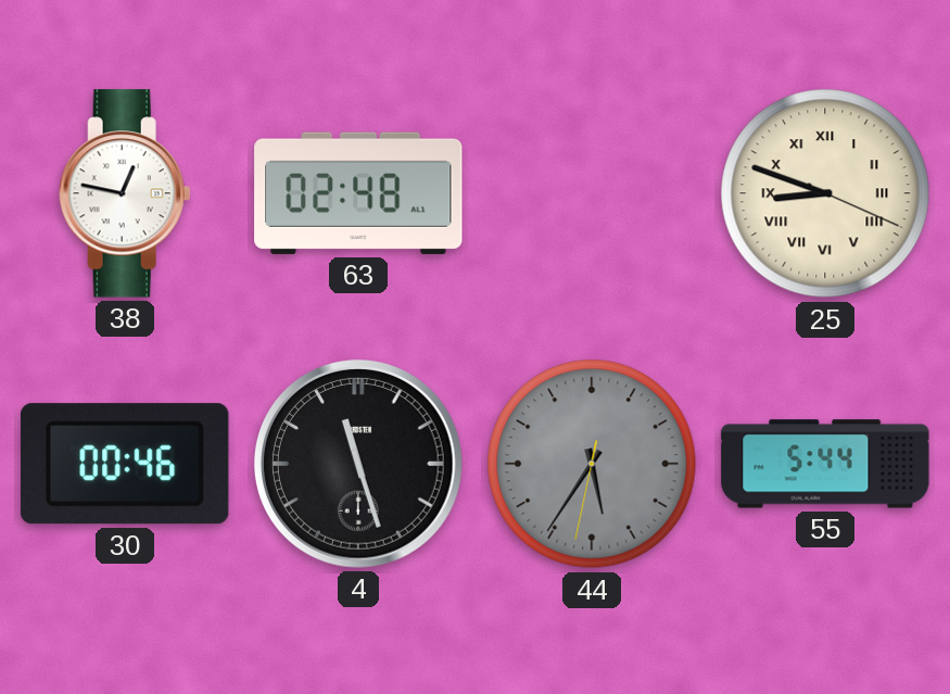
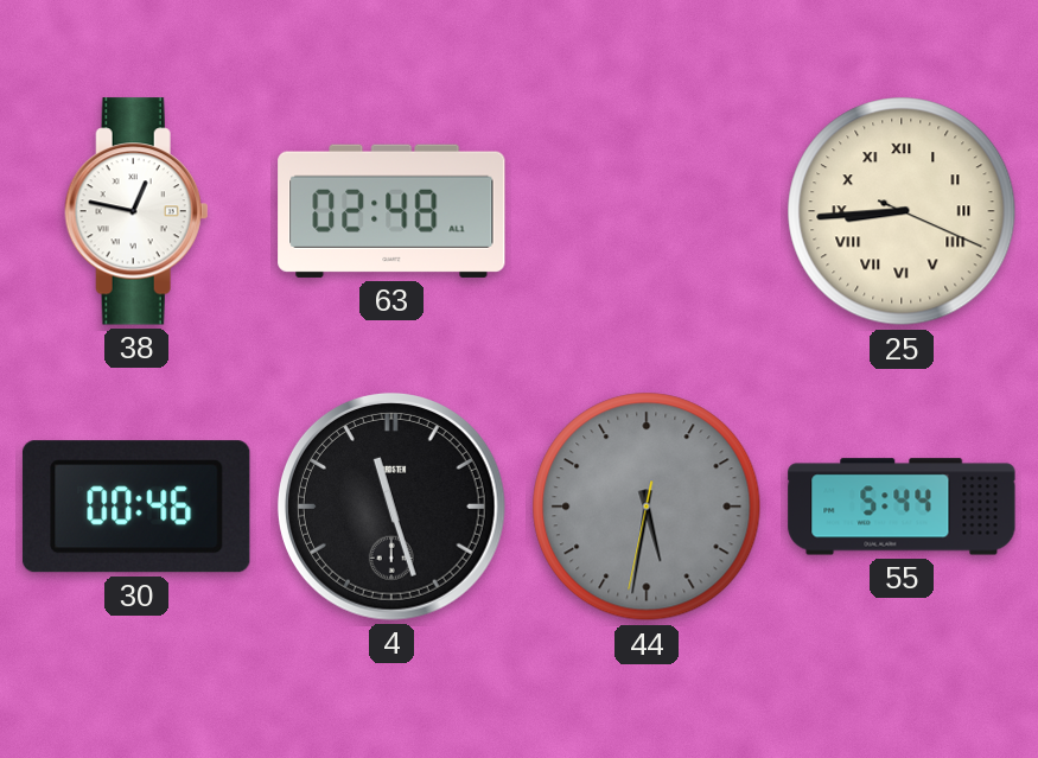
25: 8:48 -> 8:44
44: 5:35 -> 5:31
